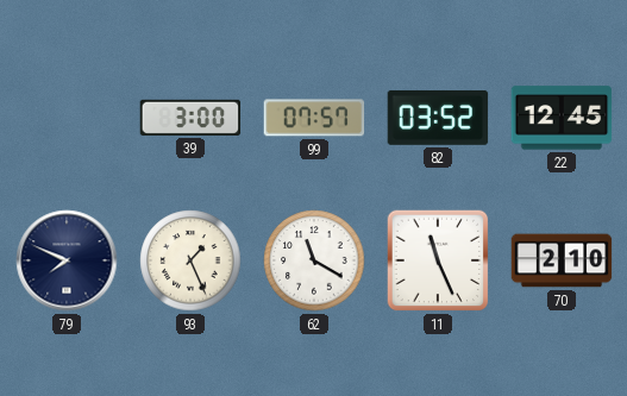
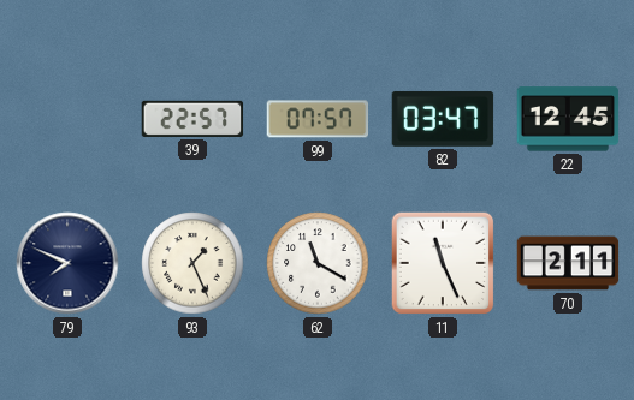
39: 3:00 -> 22:57
82: 03:52 -> 03:47
70: 2:10 -> 2:11
